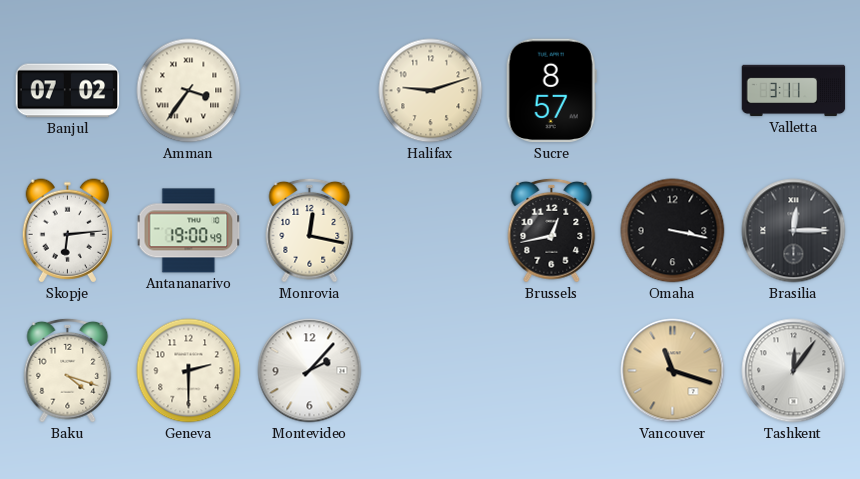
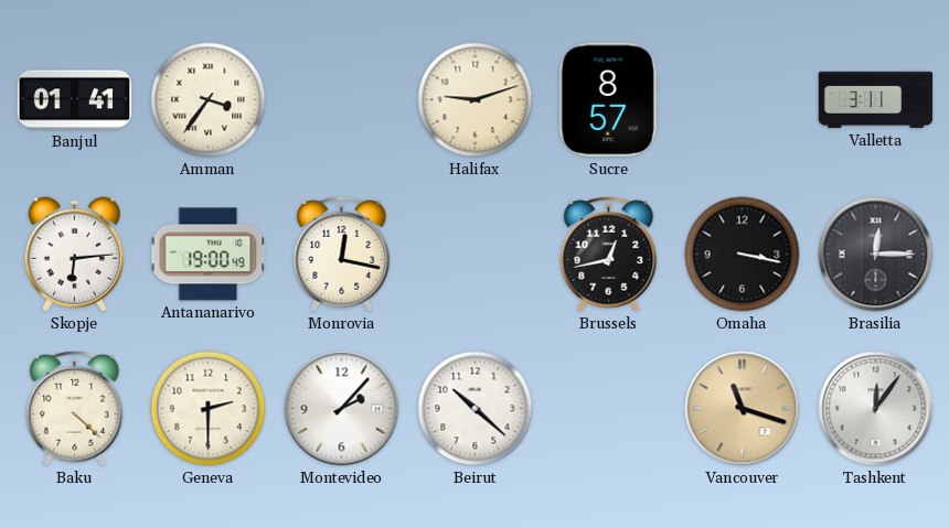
Banjul: 07:02 -> 01:41
Baku: 4:18 -> 4:22
Beirut: none -> 10:22
